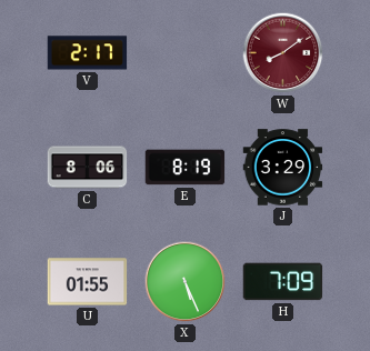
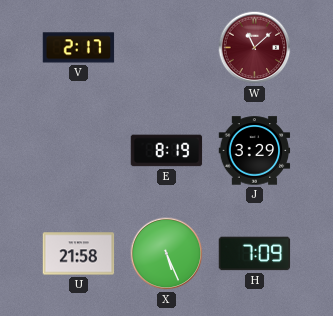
W: 8:09 -> 11:08
C: 8:06 -> none
U: 01:55 -> 21:58
